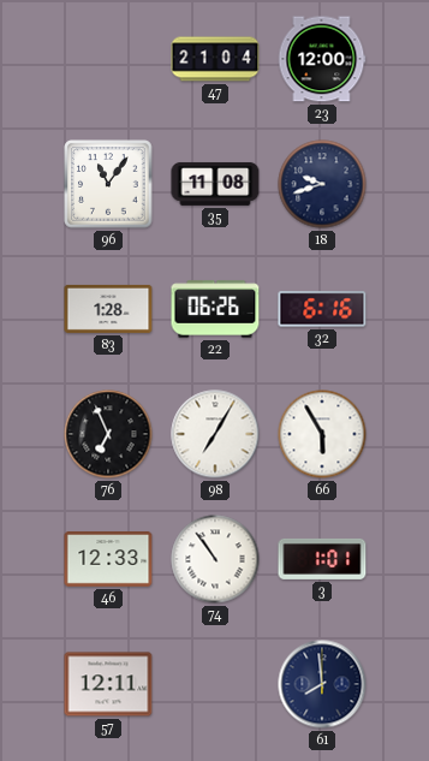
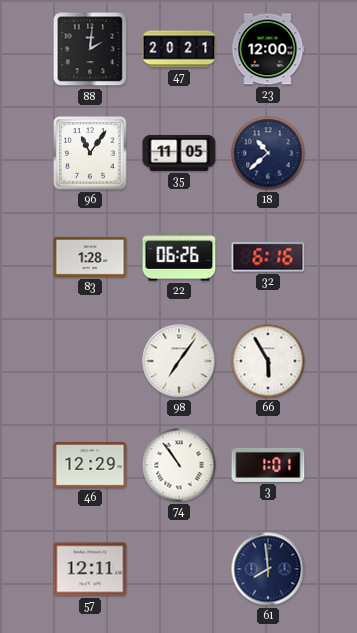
88: none -> 2:01
47: 21:04 -> 20:21
35: 11:08 -> 11:05
18: 9:42 -> 10:38
76: 6:56 -> none
98: 7:05 -> 7:06
46: 12:33 -> 12:29
